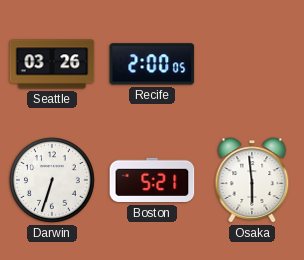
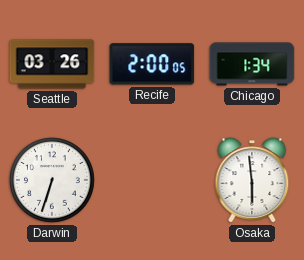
Chicago: none -> 1:34
Boston: 5:21 -> none
